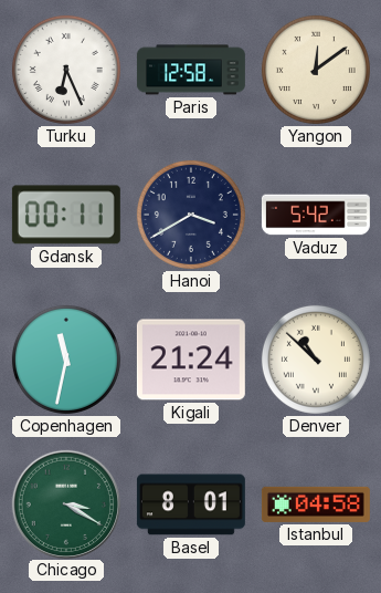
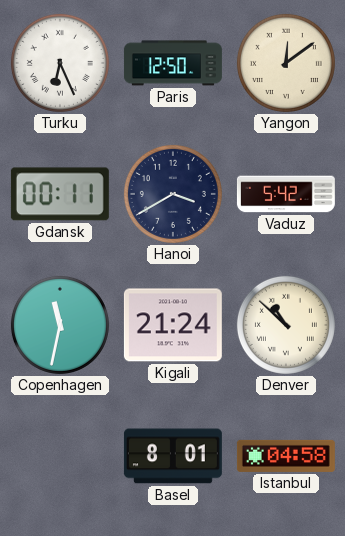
Paris: 12:58 -> 12:50
Chicago: 3:20 -> none
